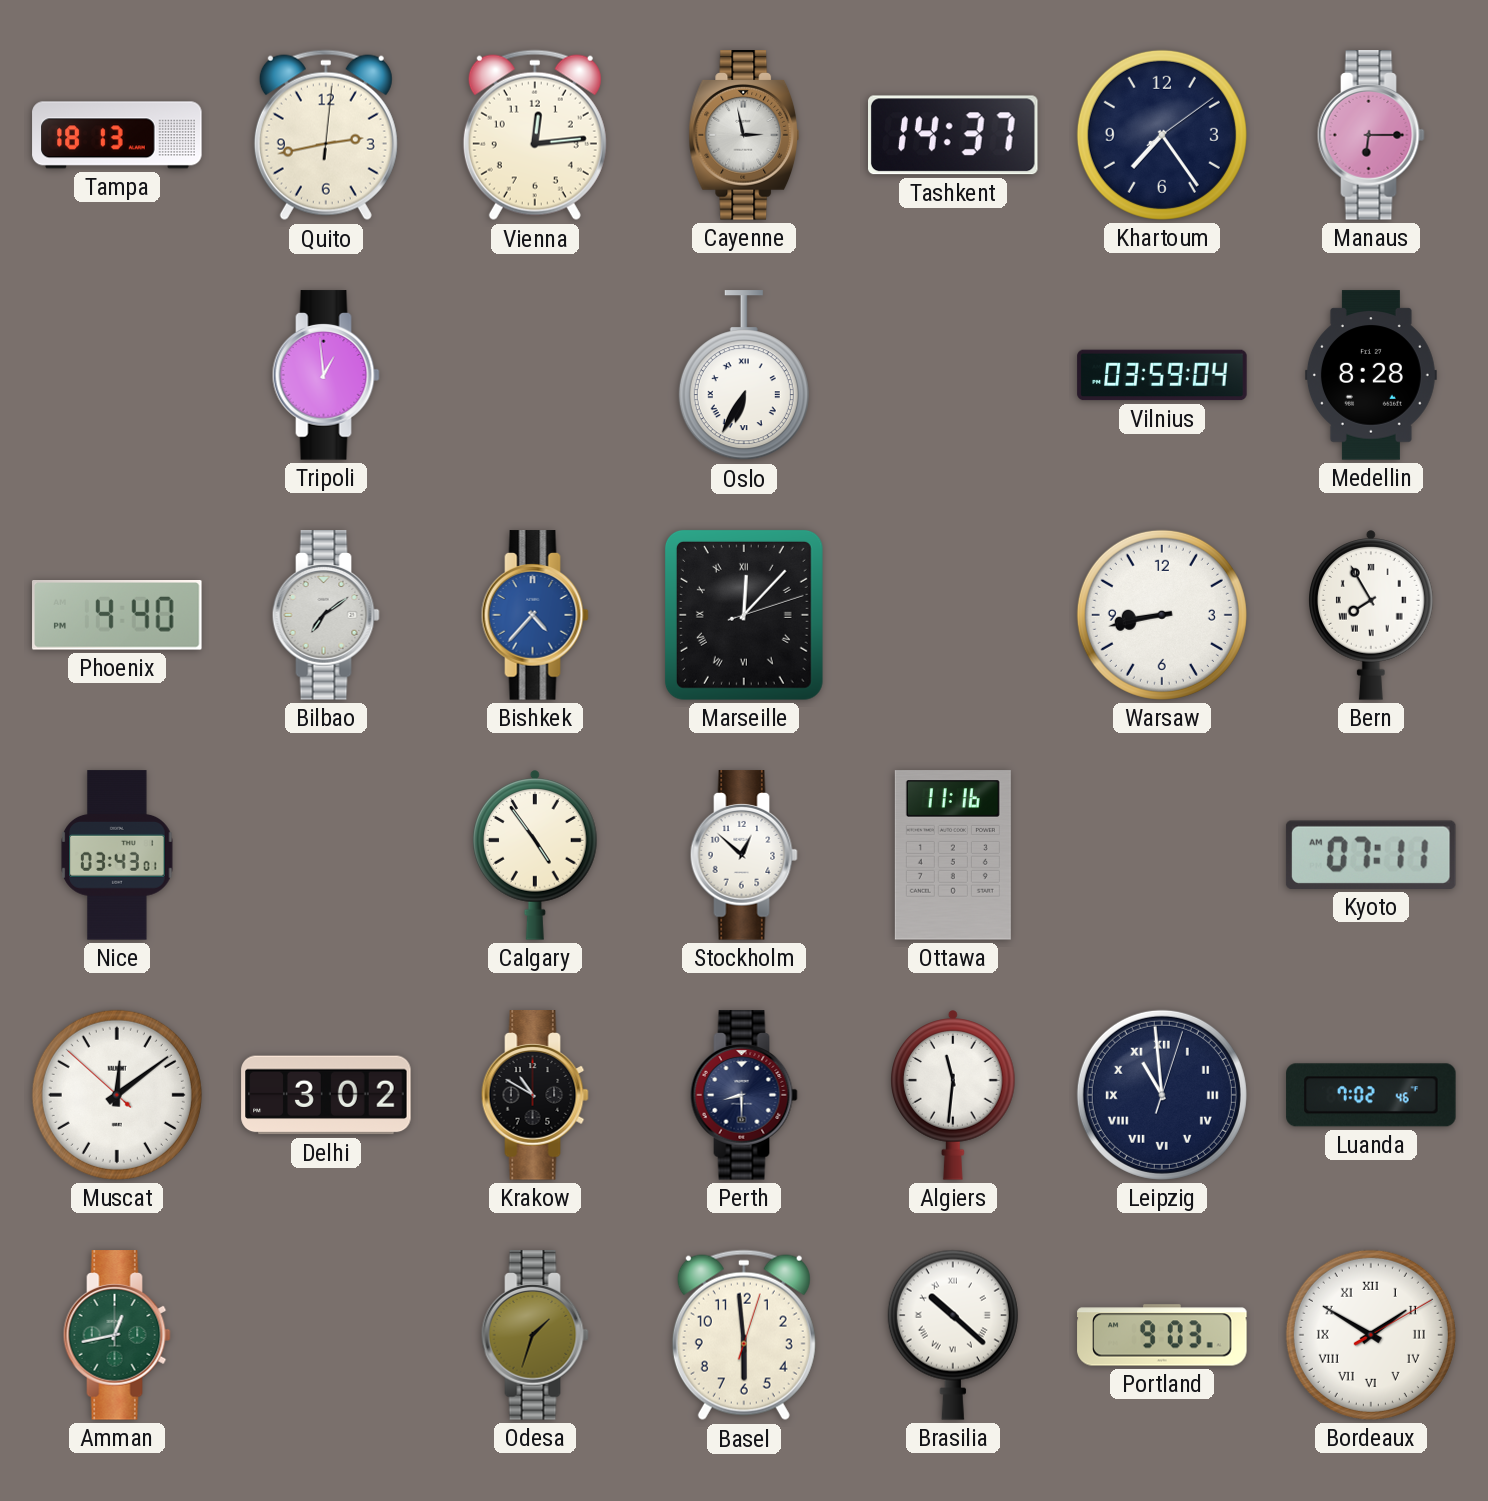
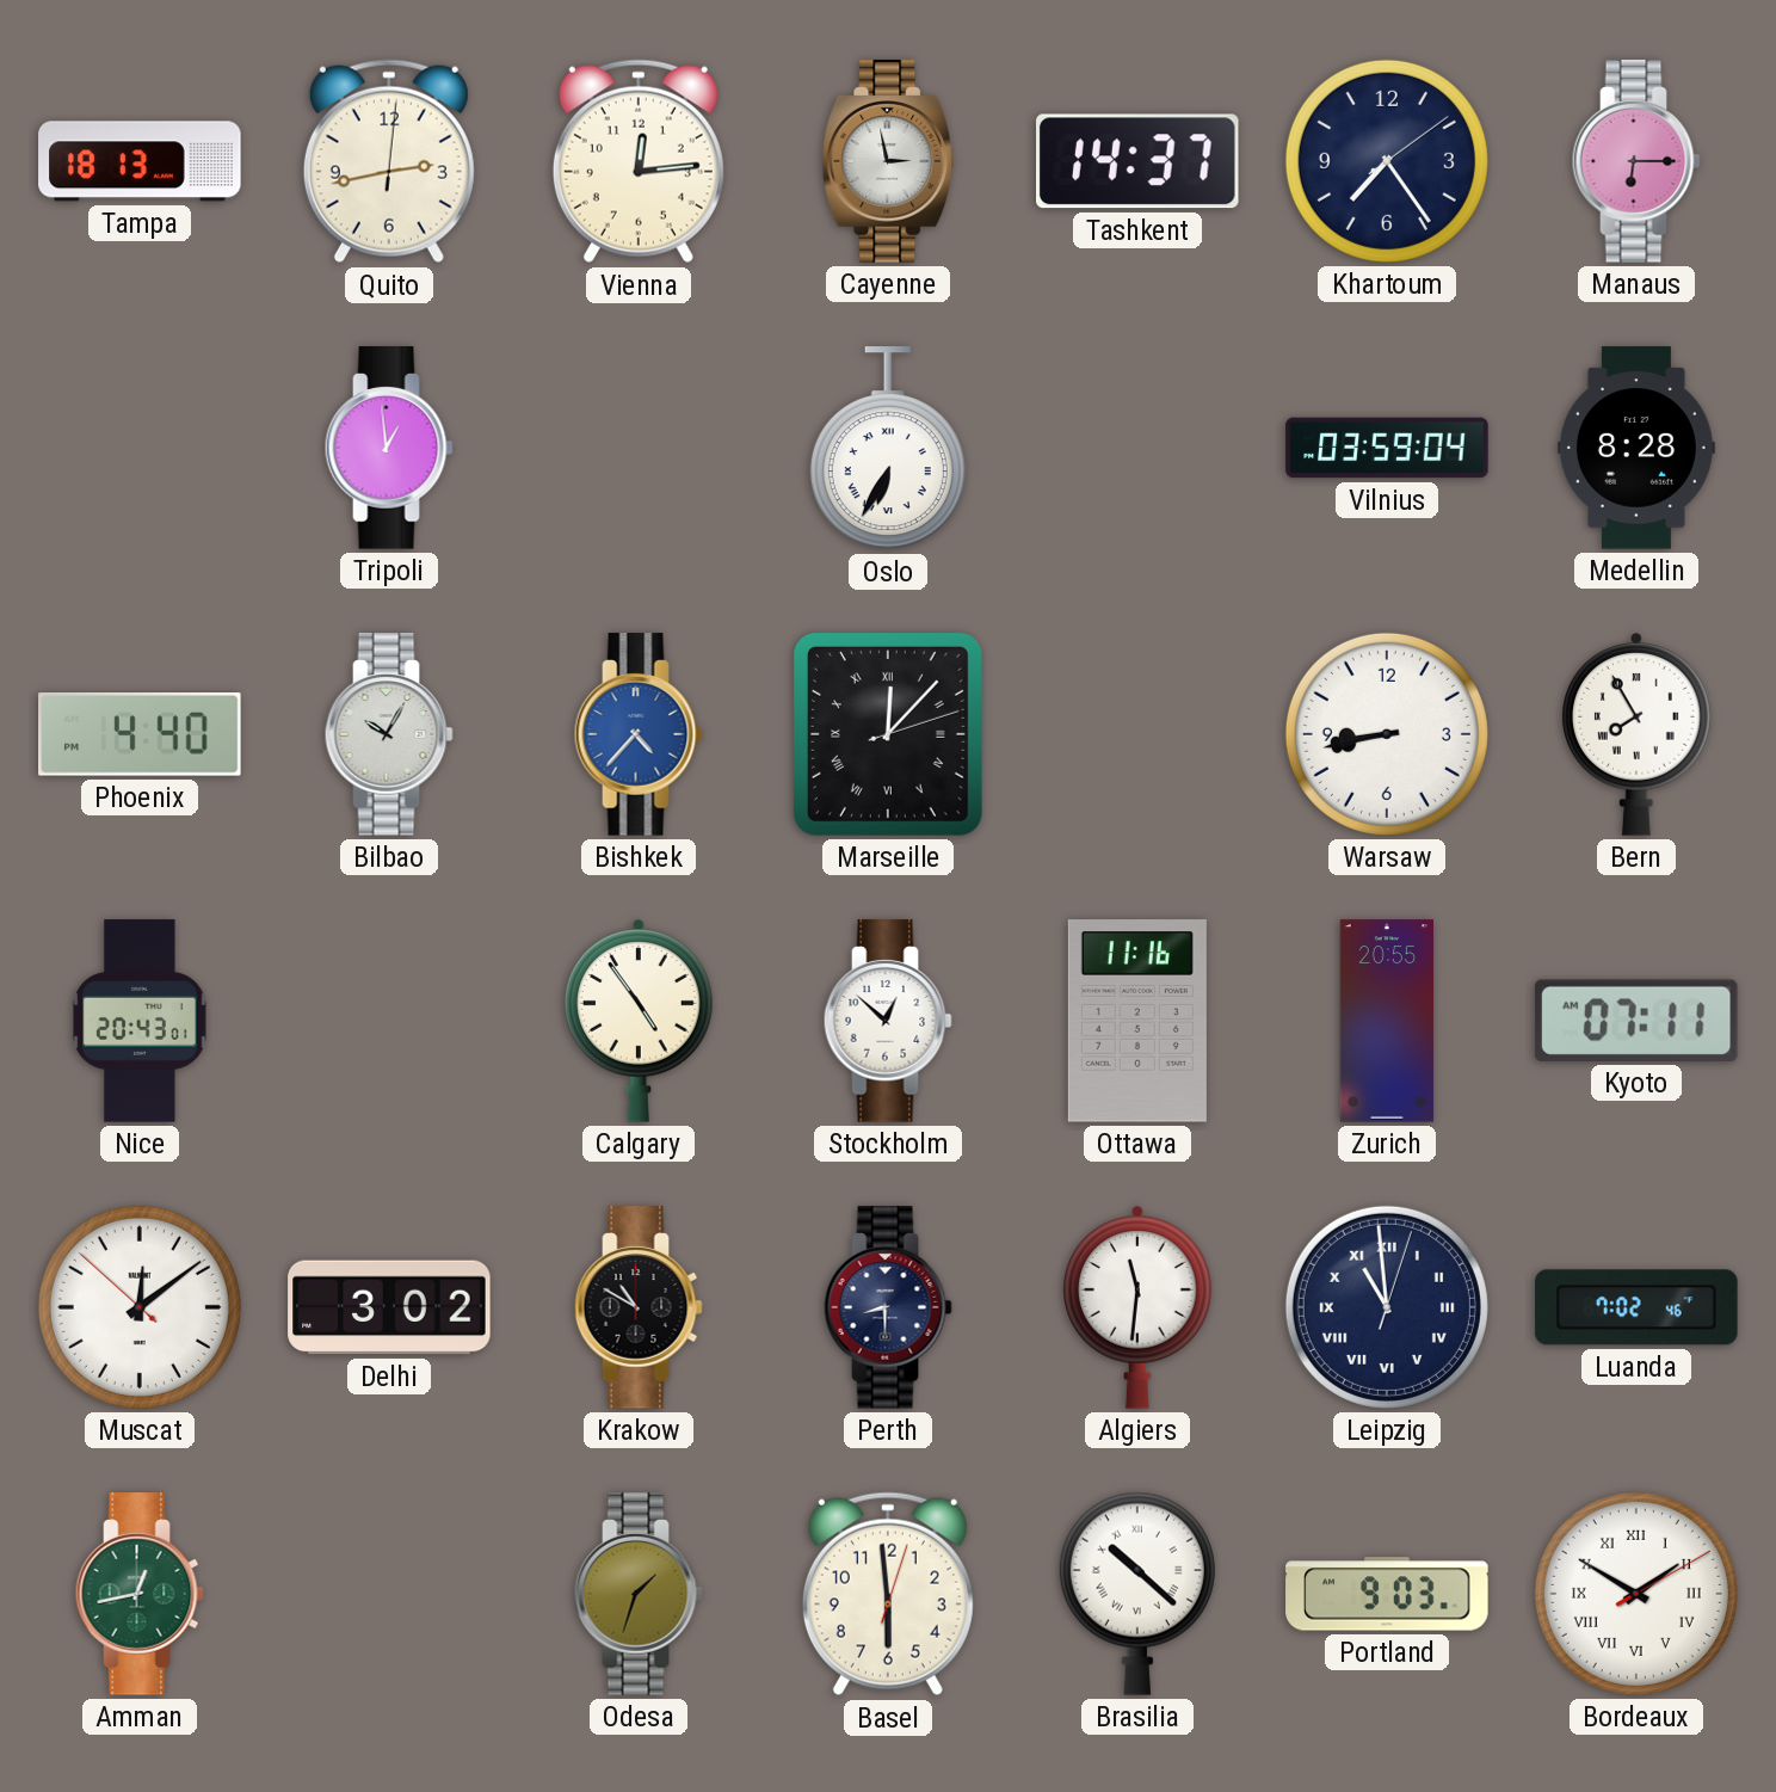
Bilbao: 7:09 -> 10:05
Nice: 03:43 -> 20:43
Zurich: none -> 20:55
